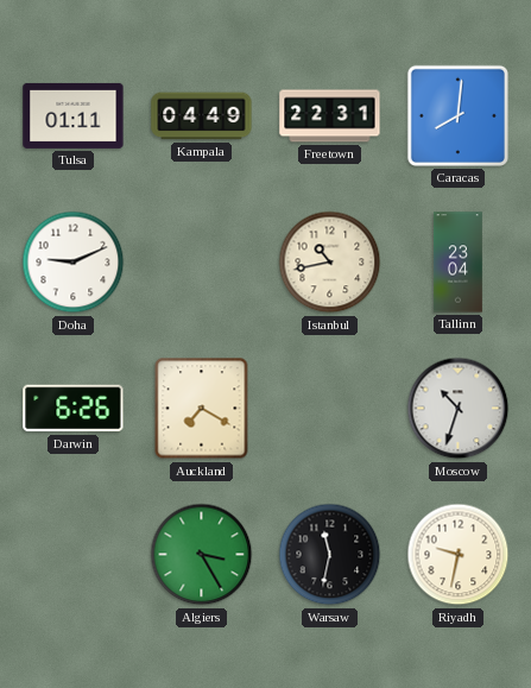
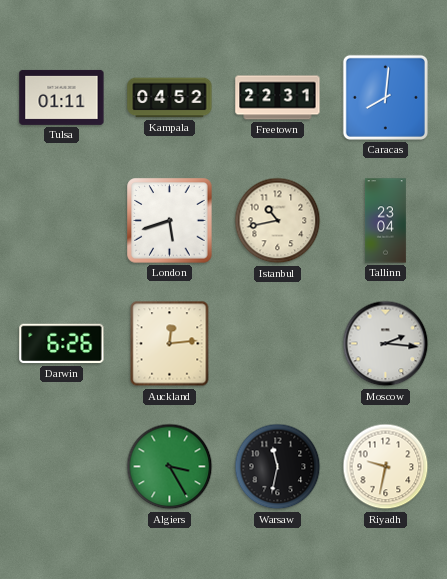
Kampala: 04:49 -> 04:52
Doha: 9:11 -> none
London: none -> 5:42
Auckland: 7:20 -> 12:14
Moscow: 10:33 -> 2:16
